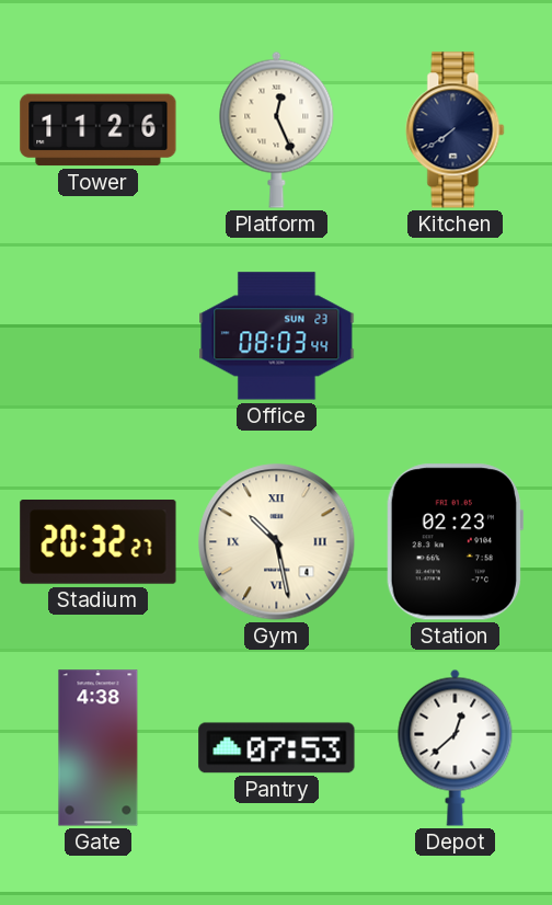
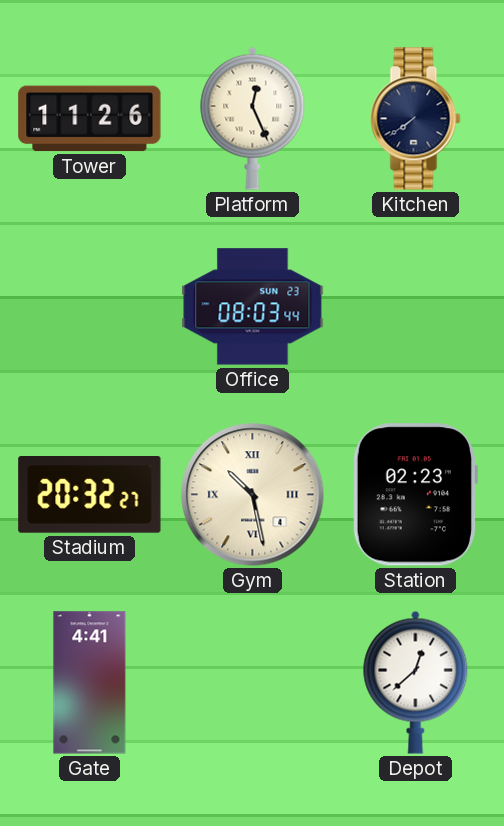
Gate: 4:38 -> 4:41
Pantry: 07:53 -> none
